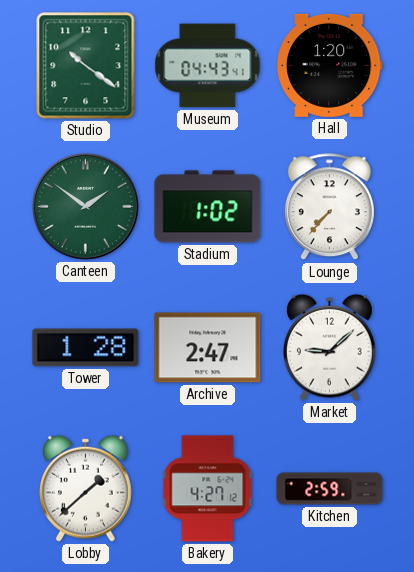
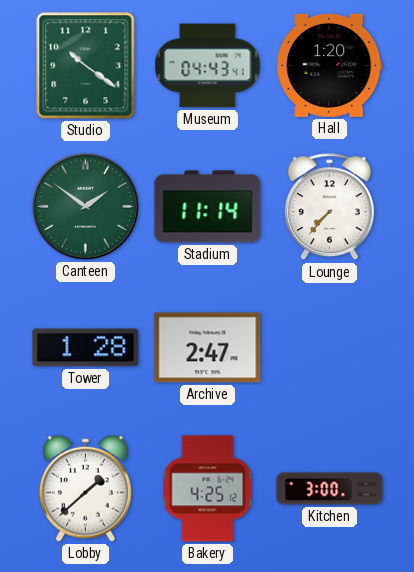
Stadium: 1:02 -> 11:14
Market: 9:08 -> none
Bakery: 4:27 -> 4:25
Kitchen: 2:59 -> 3:00
